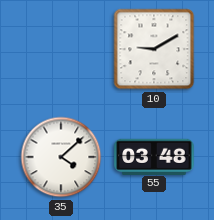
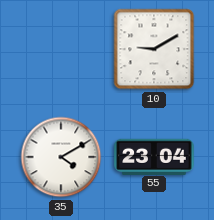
35: 4:08 -> 4:10
55: 03:48 -> 23:04
